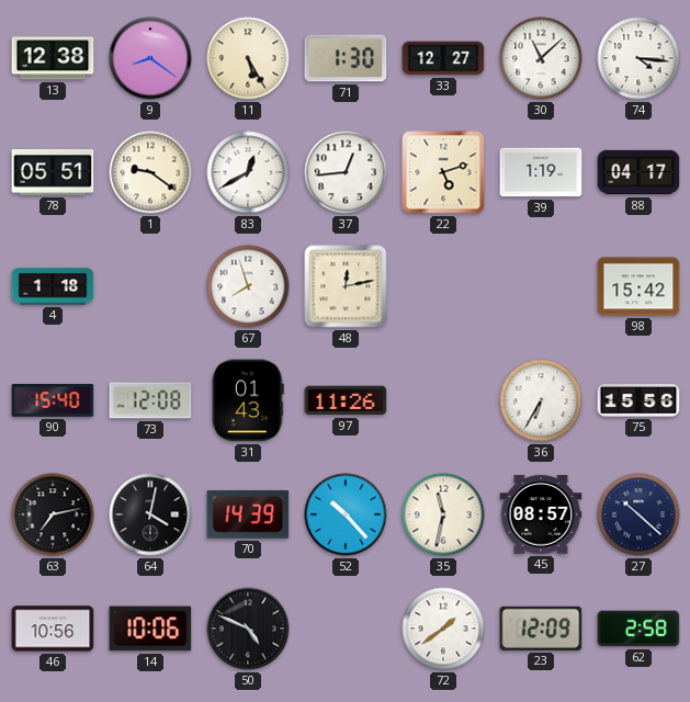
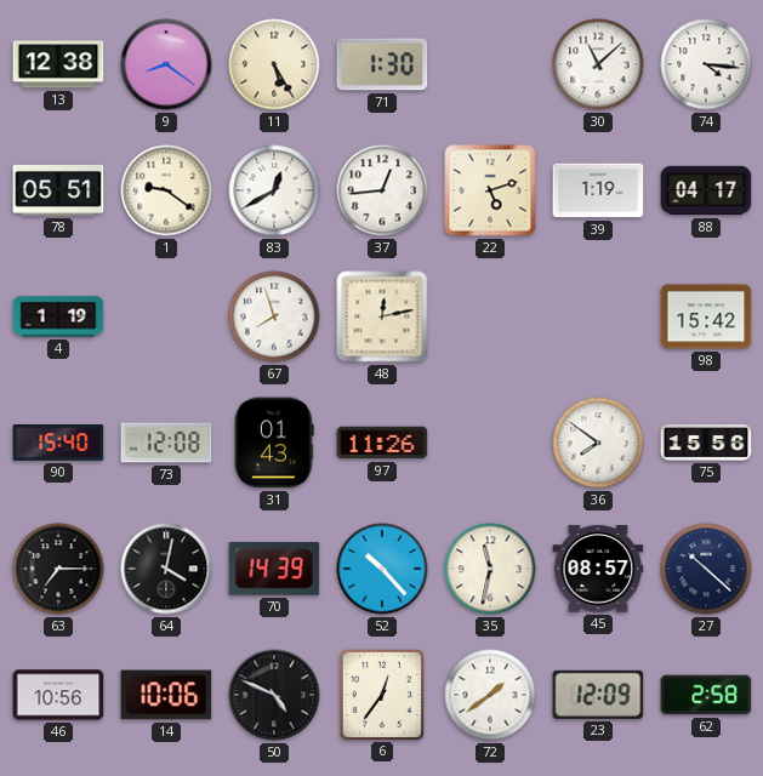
33: 12:27 -> none
4: 1:18 -> 1:19
36: 6:35 -> 7:51
63: 7:13 -> 7:15
6: none -> 12:36
